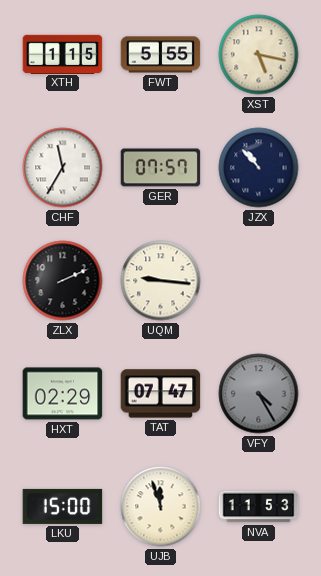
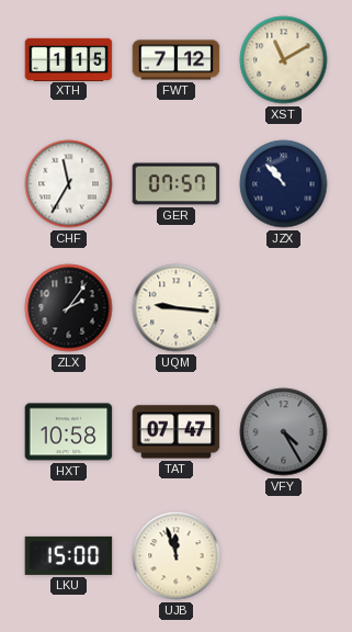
FWT: 5:55 -> 7:12
XST: 5:17 -> 11:10
ZLX: 2:11 -> 2:06
HXT: 02:29 -> 10:58
NVA: 11:53 -> none
